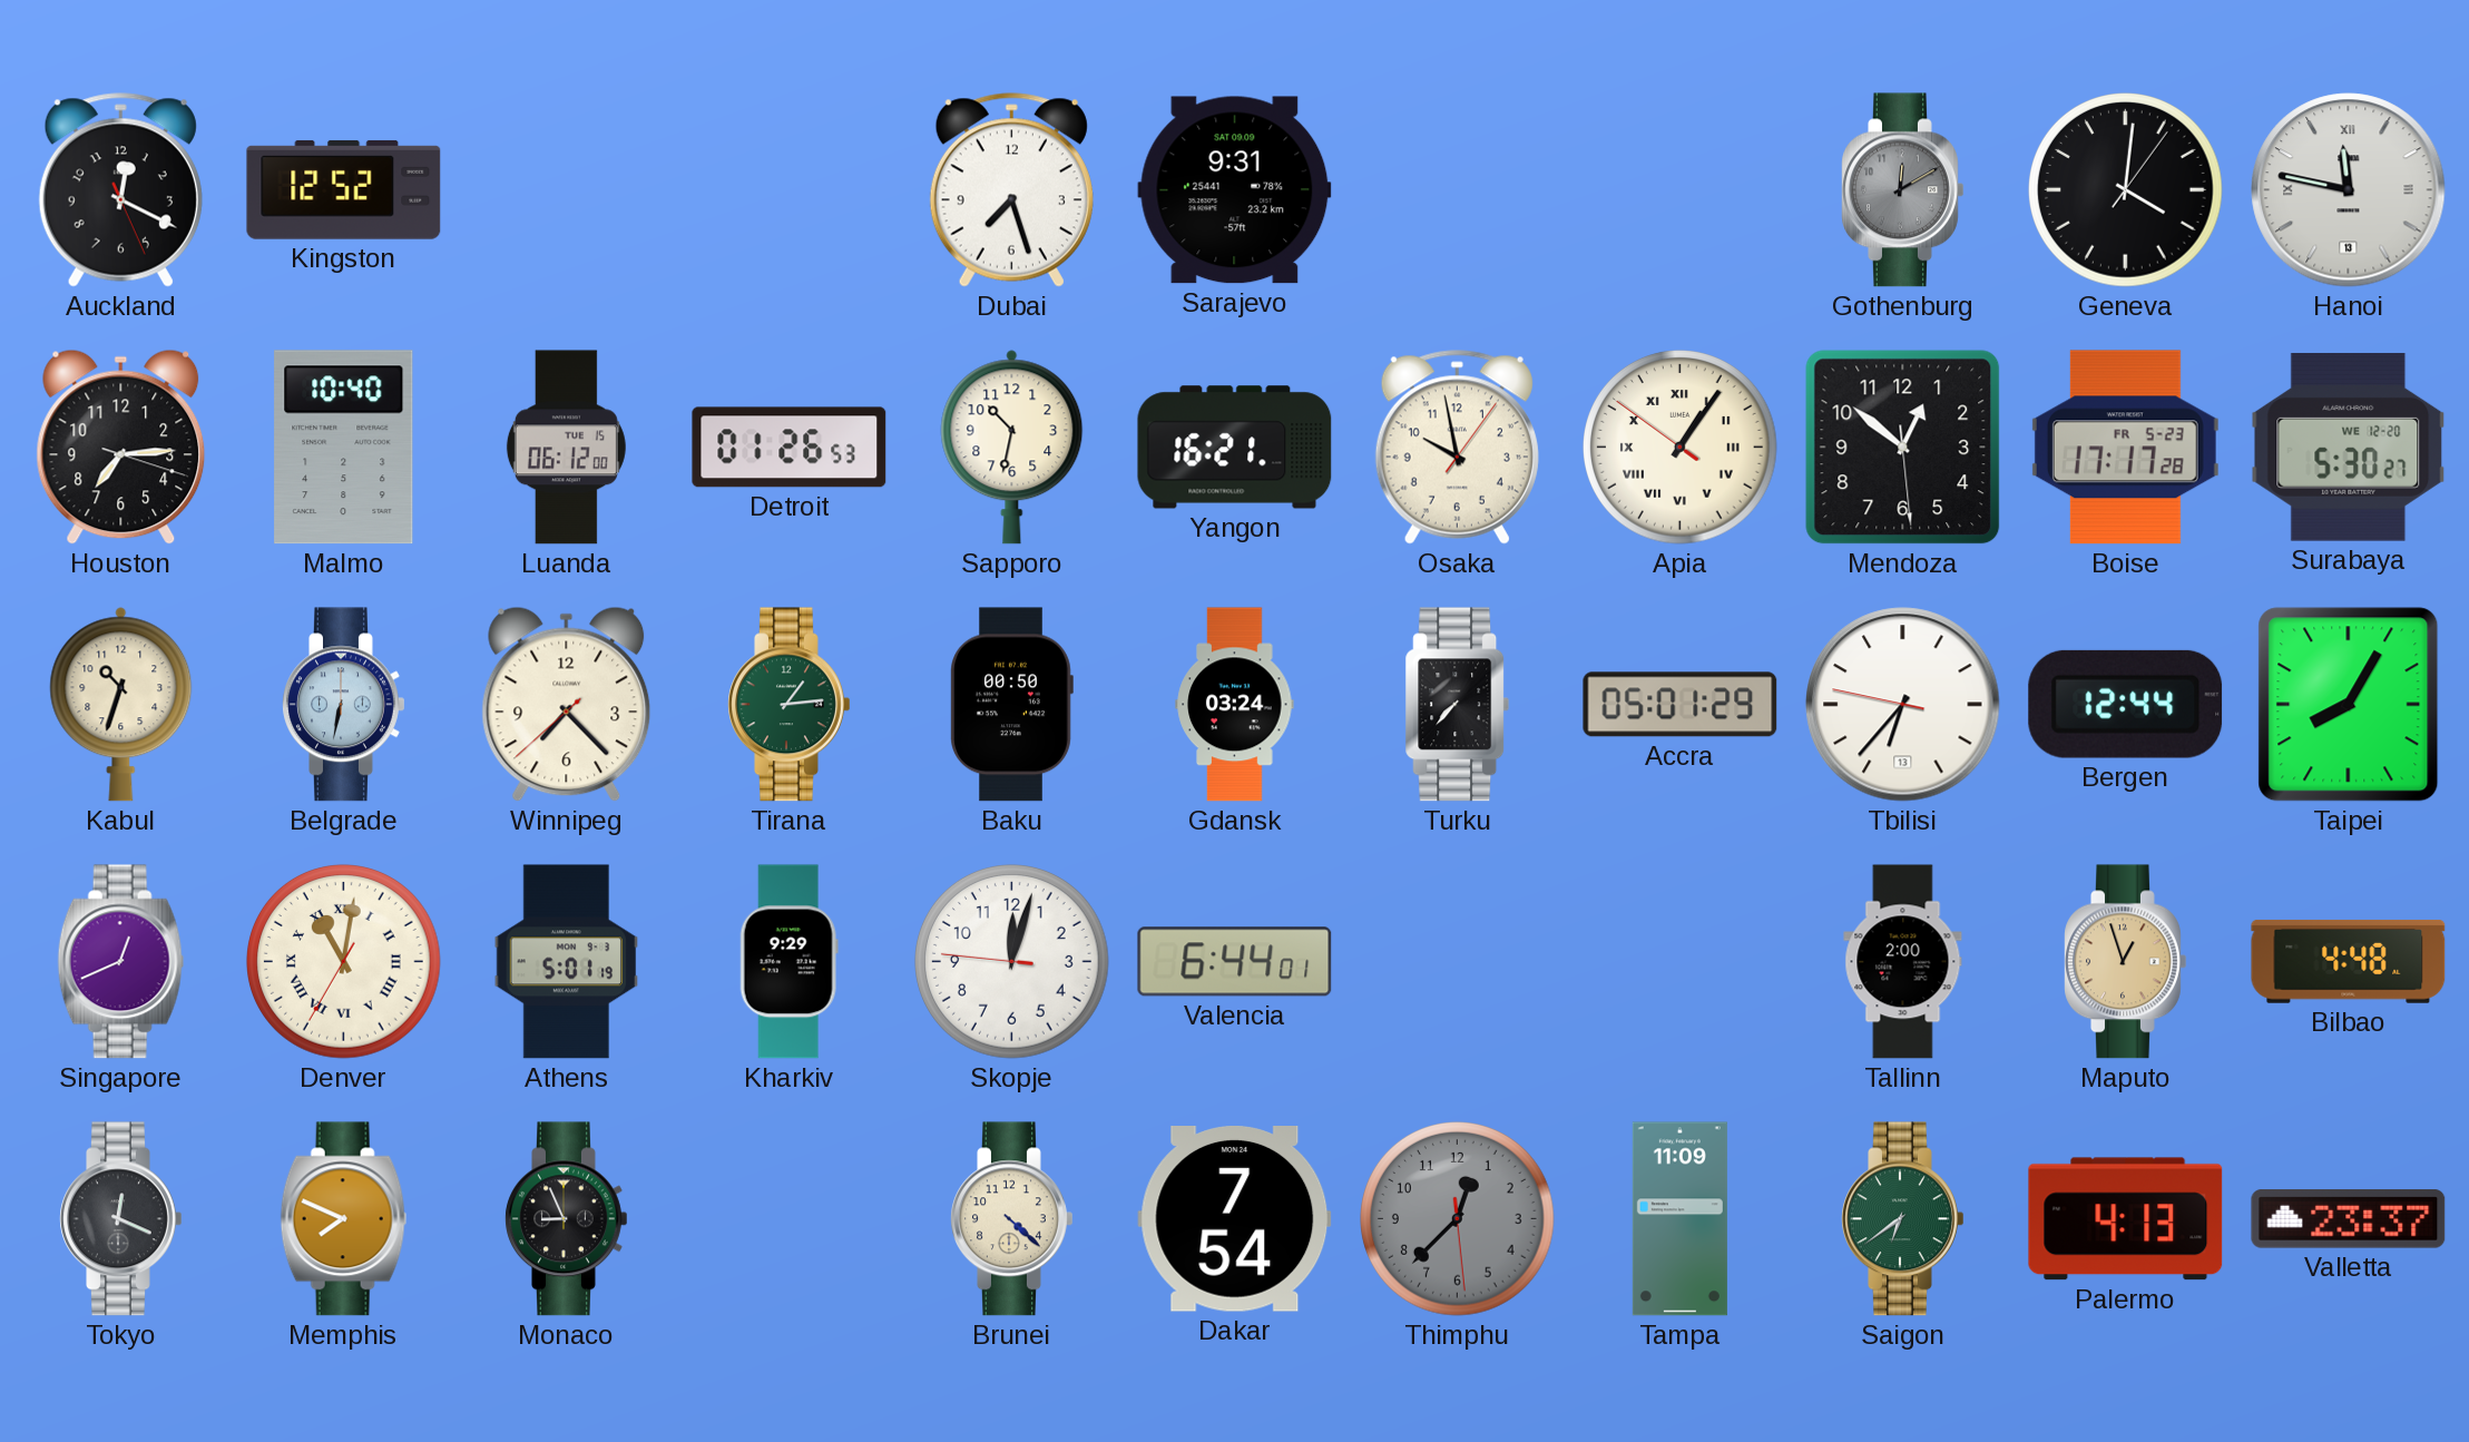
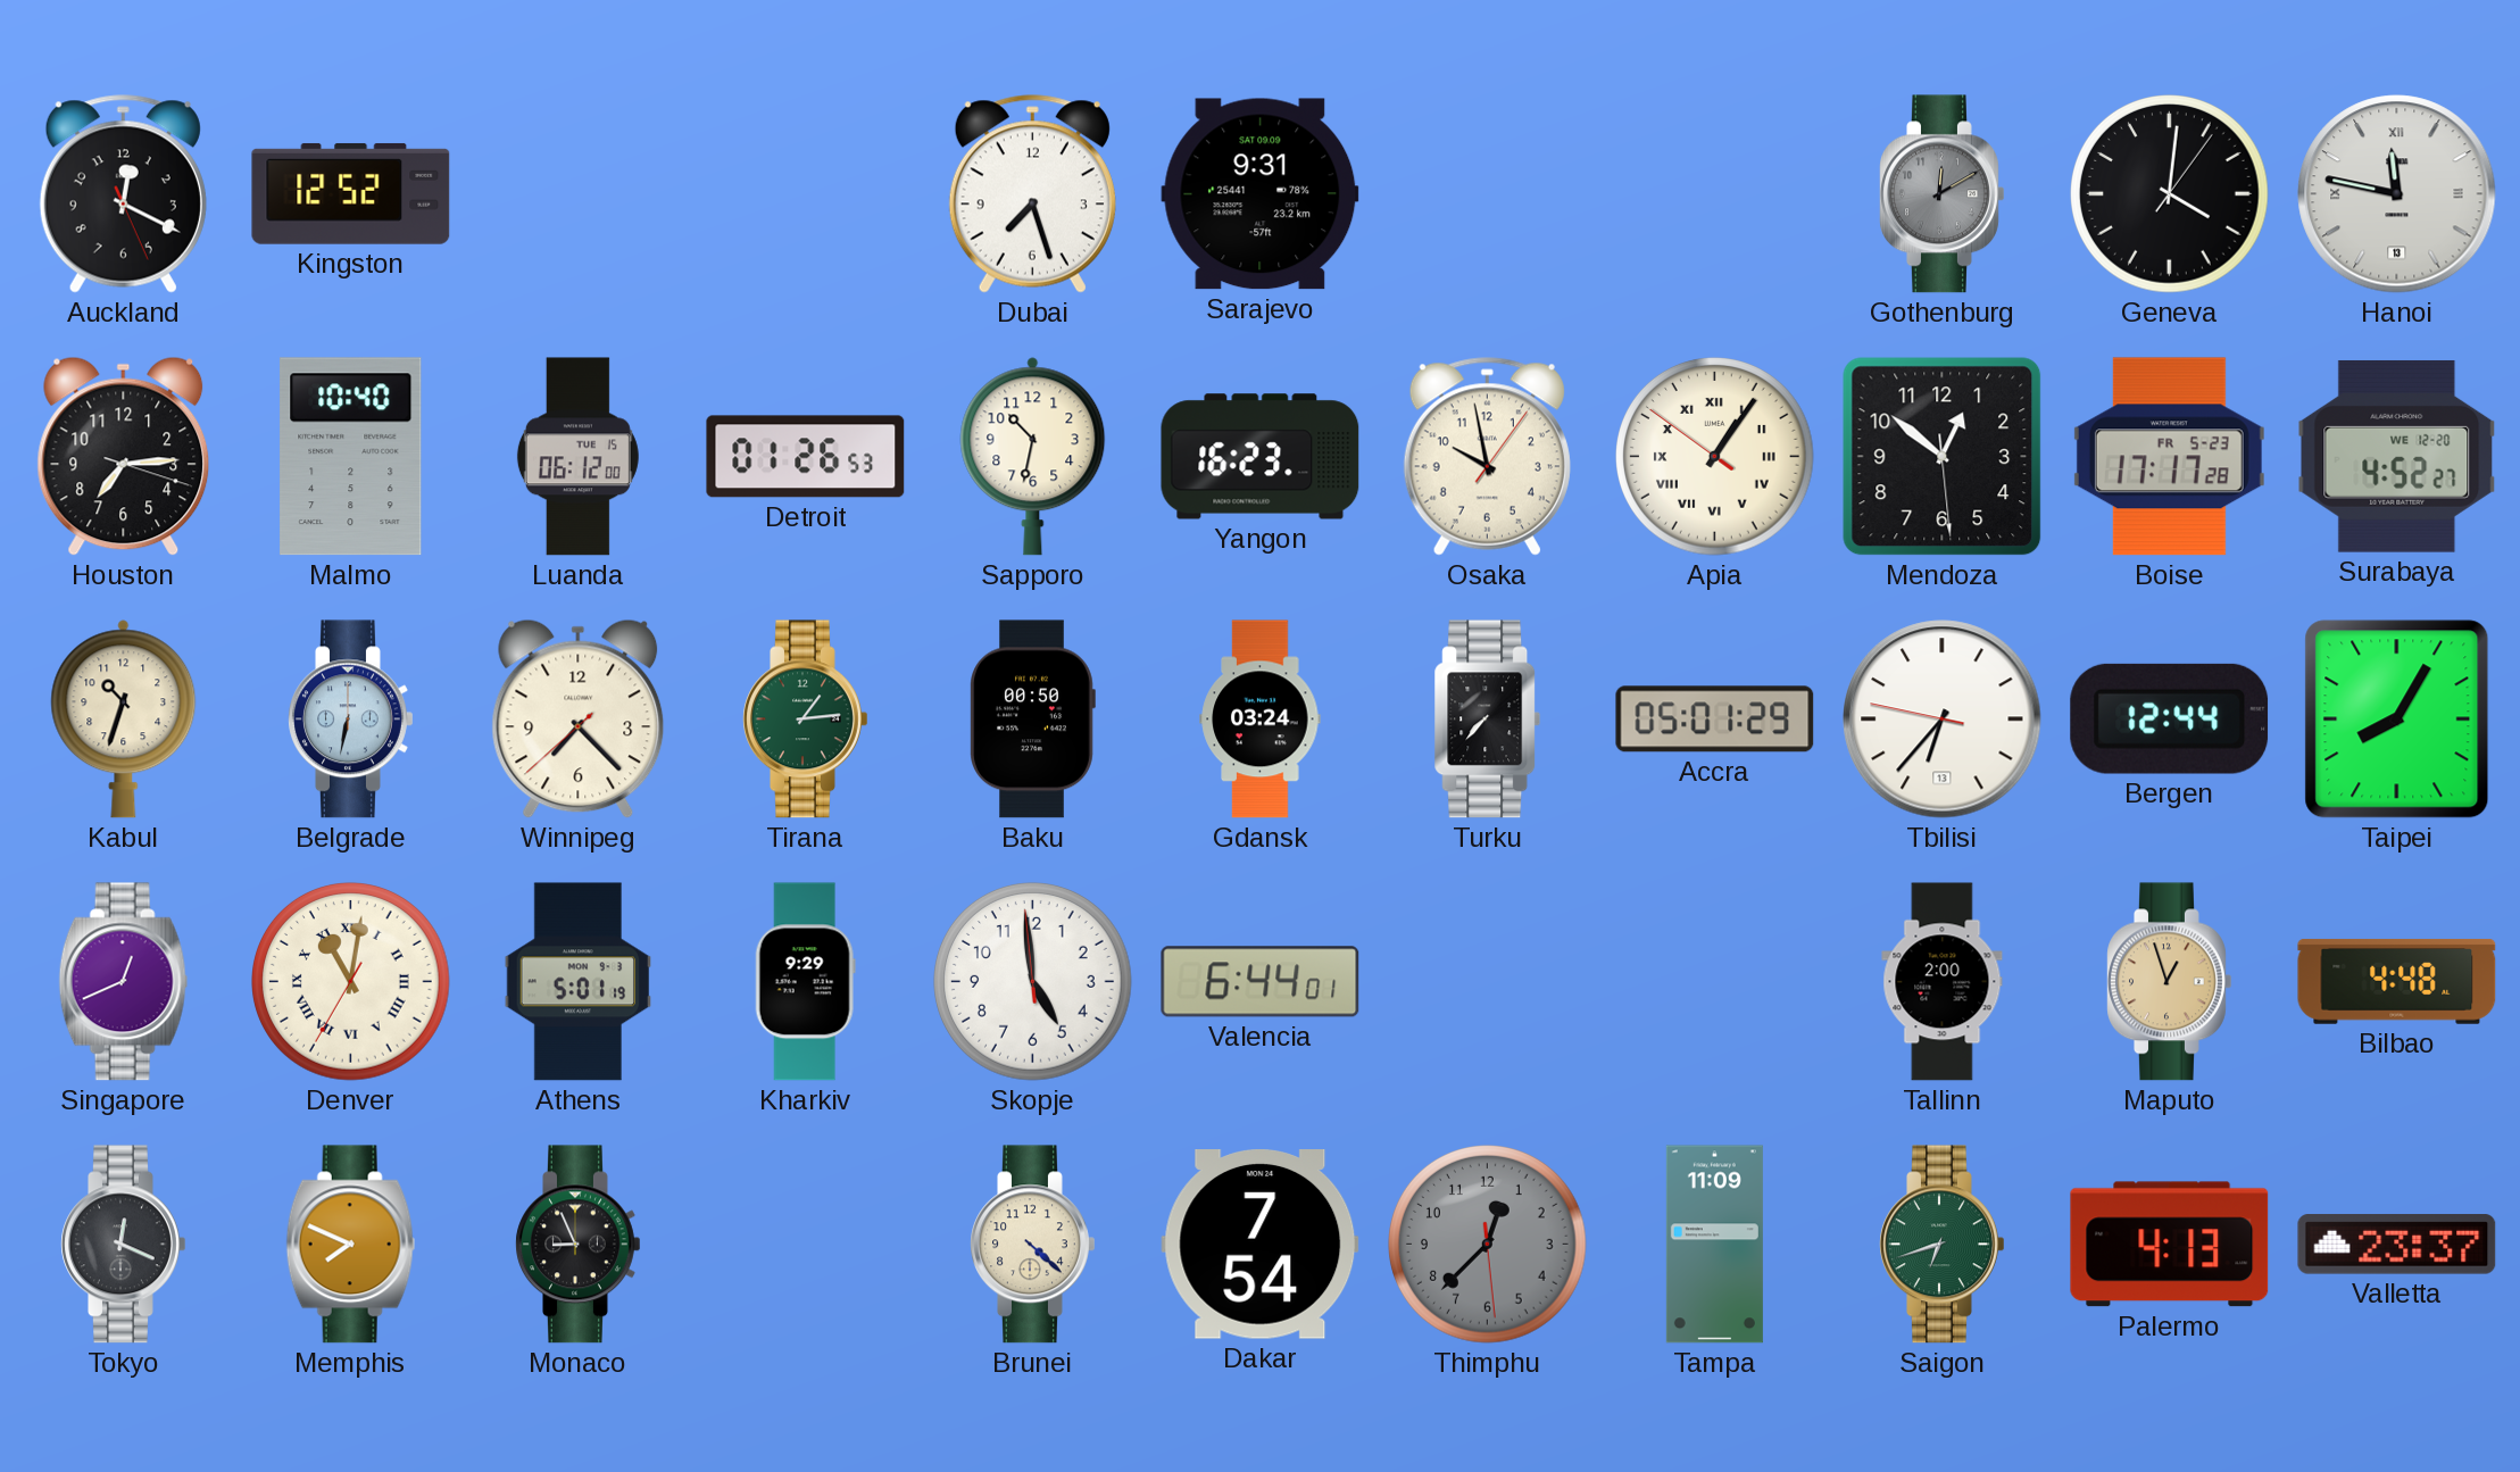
Yangon: 16:21 -> 16:23
Surabaya: 5:30 -> 4:52
Skopje: 12:02 -> 4:58
Saigon: 6:39 -> 6:42
